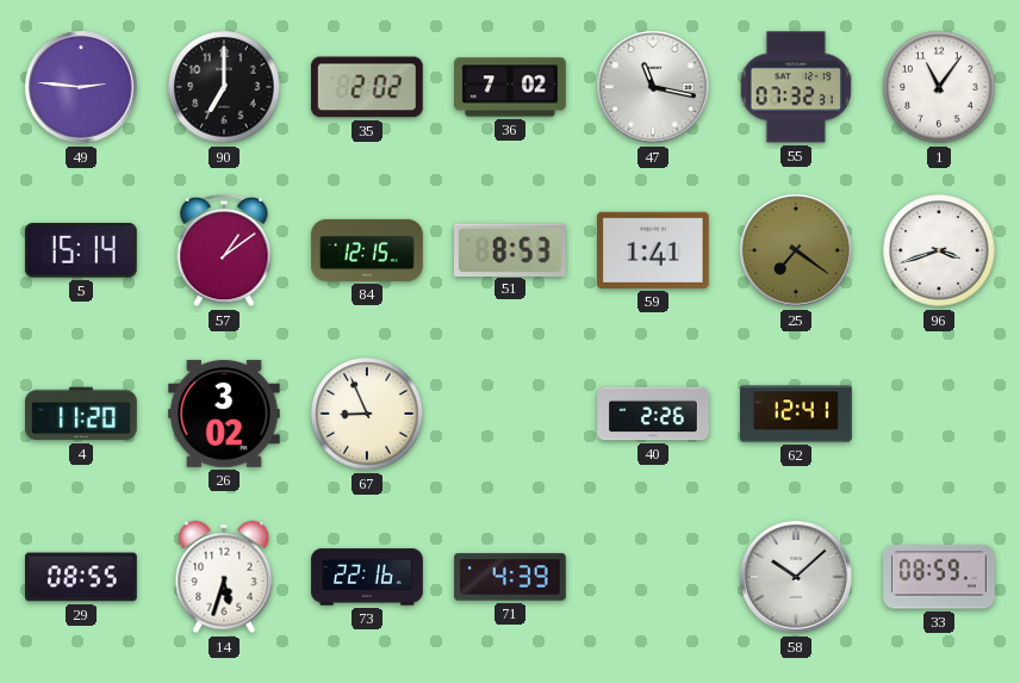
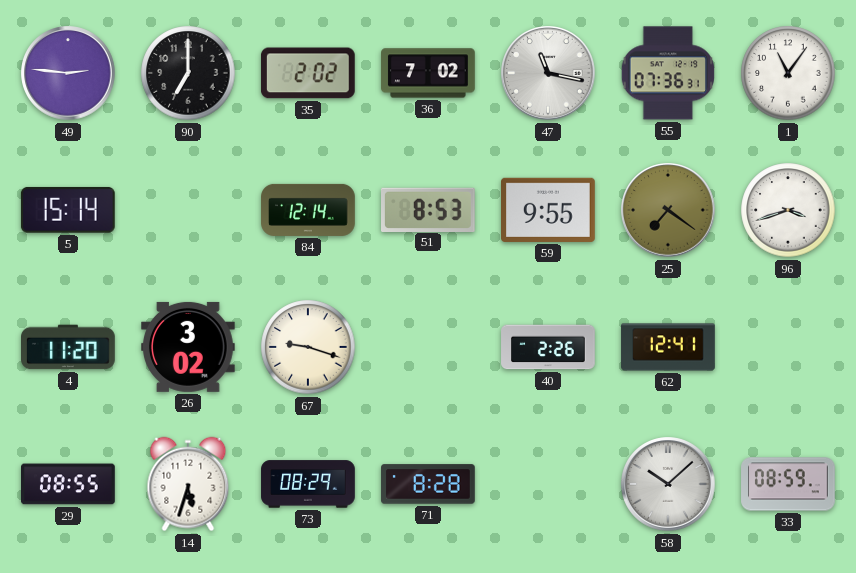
55: 07:32 -> 07:36
57: 1:09 -> none
84: 12:15 -> 12:14
59: 1:41 -> 9:55
67: 8:56 -> 9:18
73: 22:16 -> 08:29
71: 4:39 -> 8:28
